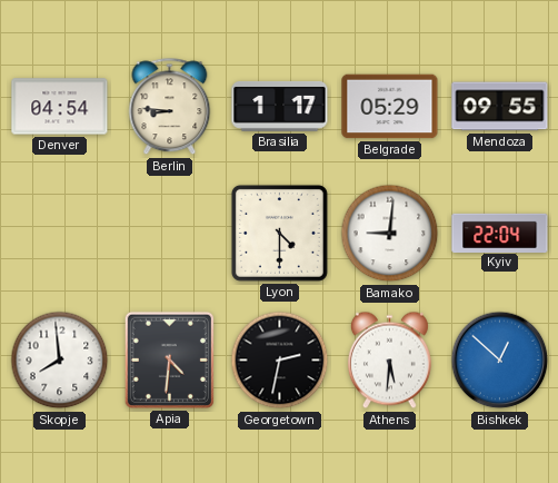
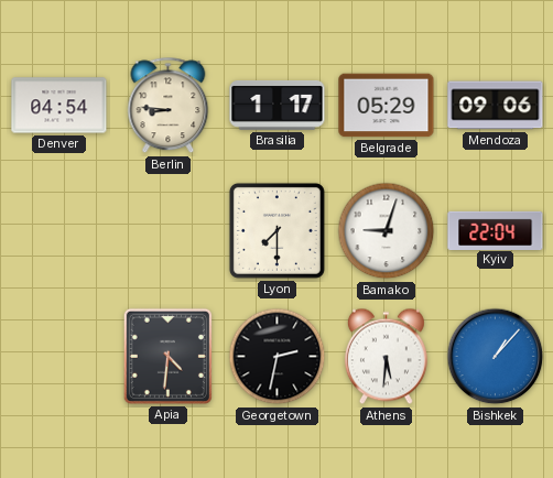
Mendoza: 09:55 -> 09:06
Lyon: 4:30 -> 7:30
Bamako: 9:01 -> 9:03
Skopje: 7:59 -> none
Bishkek: 12:52 -> 1:07
